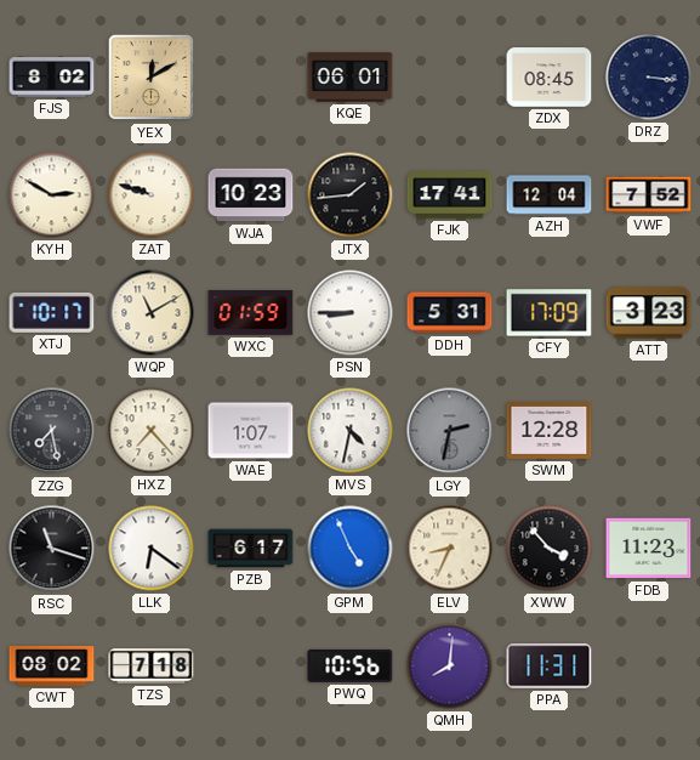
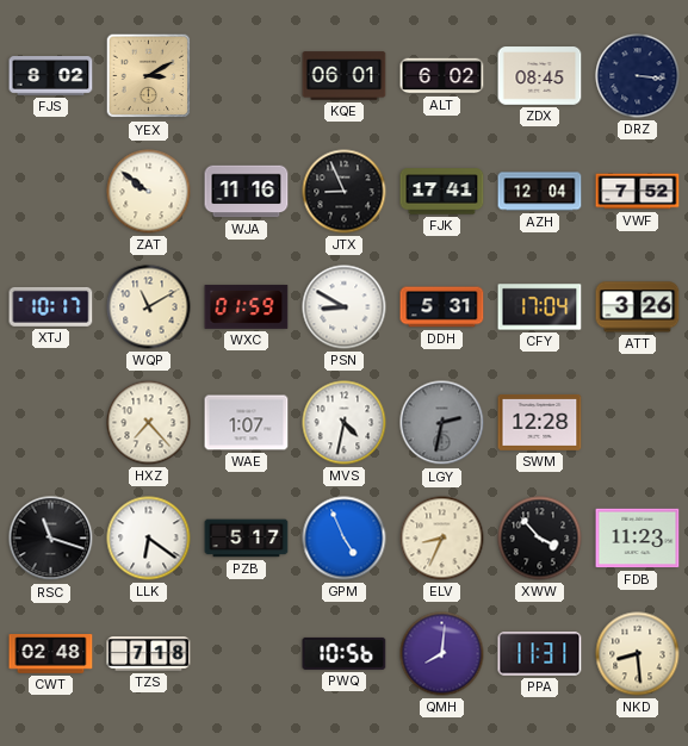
YEX: 12:10 -> 3:10
ALT: none -> 6:02
KYH: 2:50 -> none
ZAT: 9:48 -> 9:51
WJA: 10:23 -> 11:16
JTX: 1:44 -> 8:56
PSN: 8:45 -> 8:50
CFY: 17:09 -> 17:04
ATT: 3:23 -> 3:26
ZZG: 7:28 -> none
PZB: 6:17 -> 5:17
CWT: 08:02 -> 02:48
NKD: none -> 8:29
